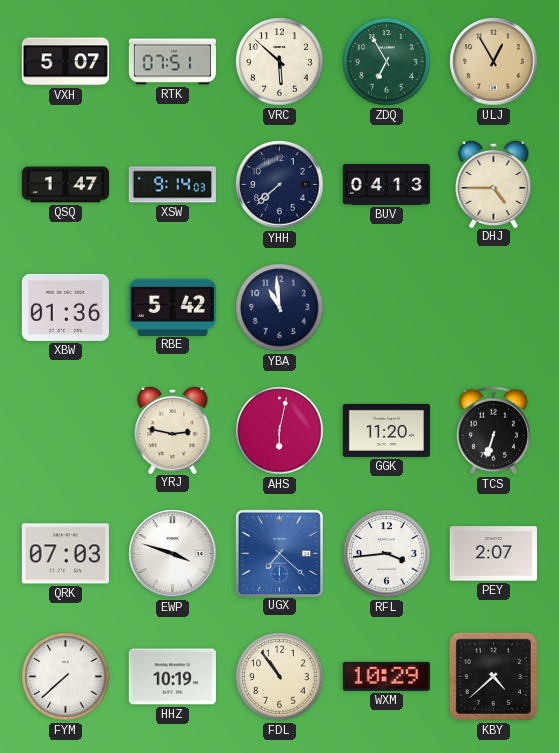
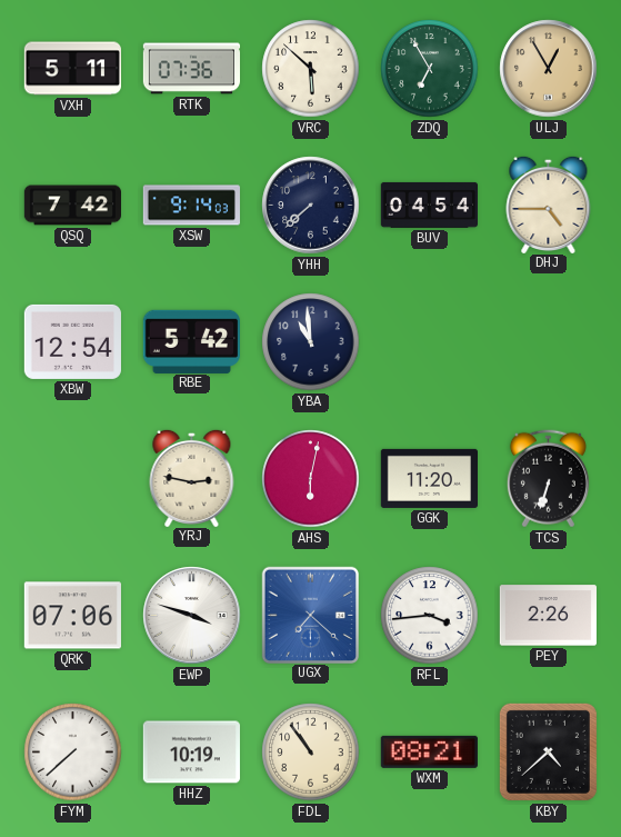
VXH: 5:07 -> 5:11
RTK: 07:51 -> 07:36
QSQ: 1:47 -> 7:42
BUV: 04:13 -> 04:54
XBW: 01:36 -> 12:54
QRK: 07:03 -> 07:06
PEY: 2:07 -> 2:26
WXM: 10:29 -> 08:21
